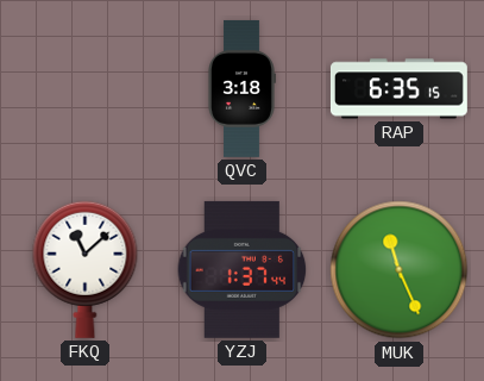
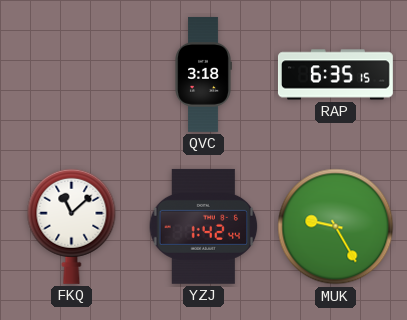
YZJ: 1:37 -> 1:42
MUK: 11:26 -> 9:25
